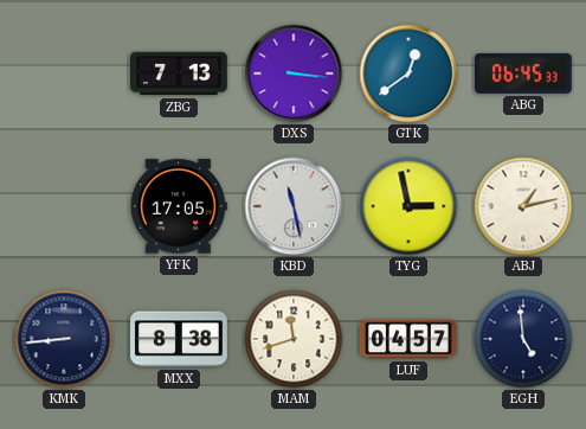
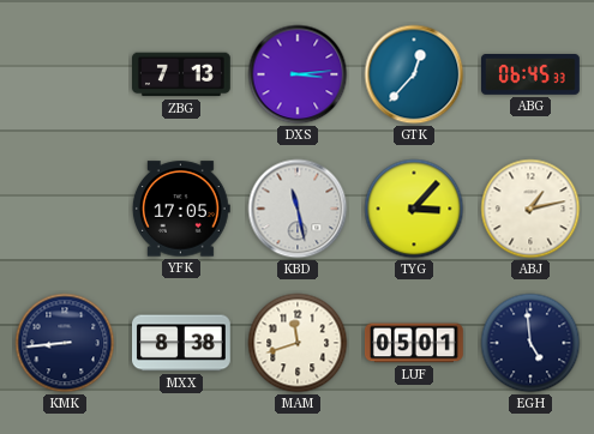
DXS: 3:16 -> 3:14
GTK: 12:39 -> 12:37
TYG: 2:58 -> 3:07
LUF: 04:57 -> 05:01
